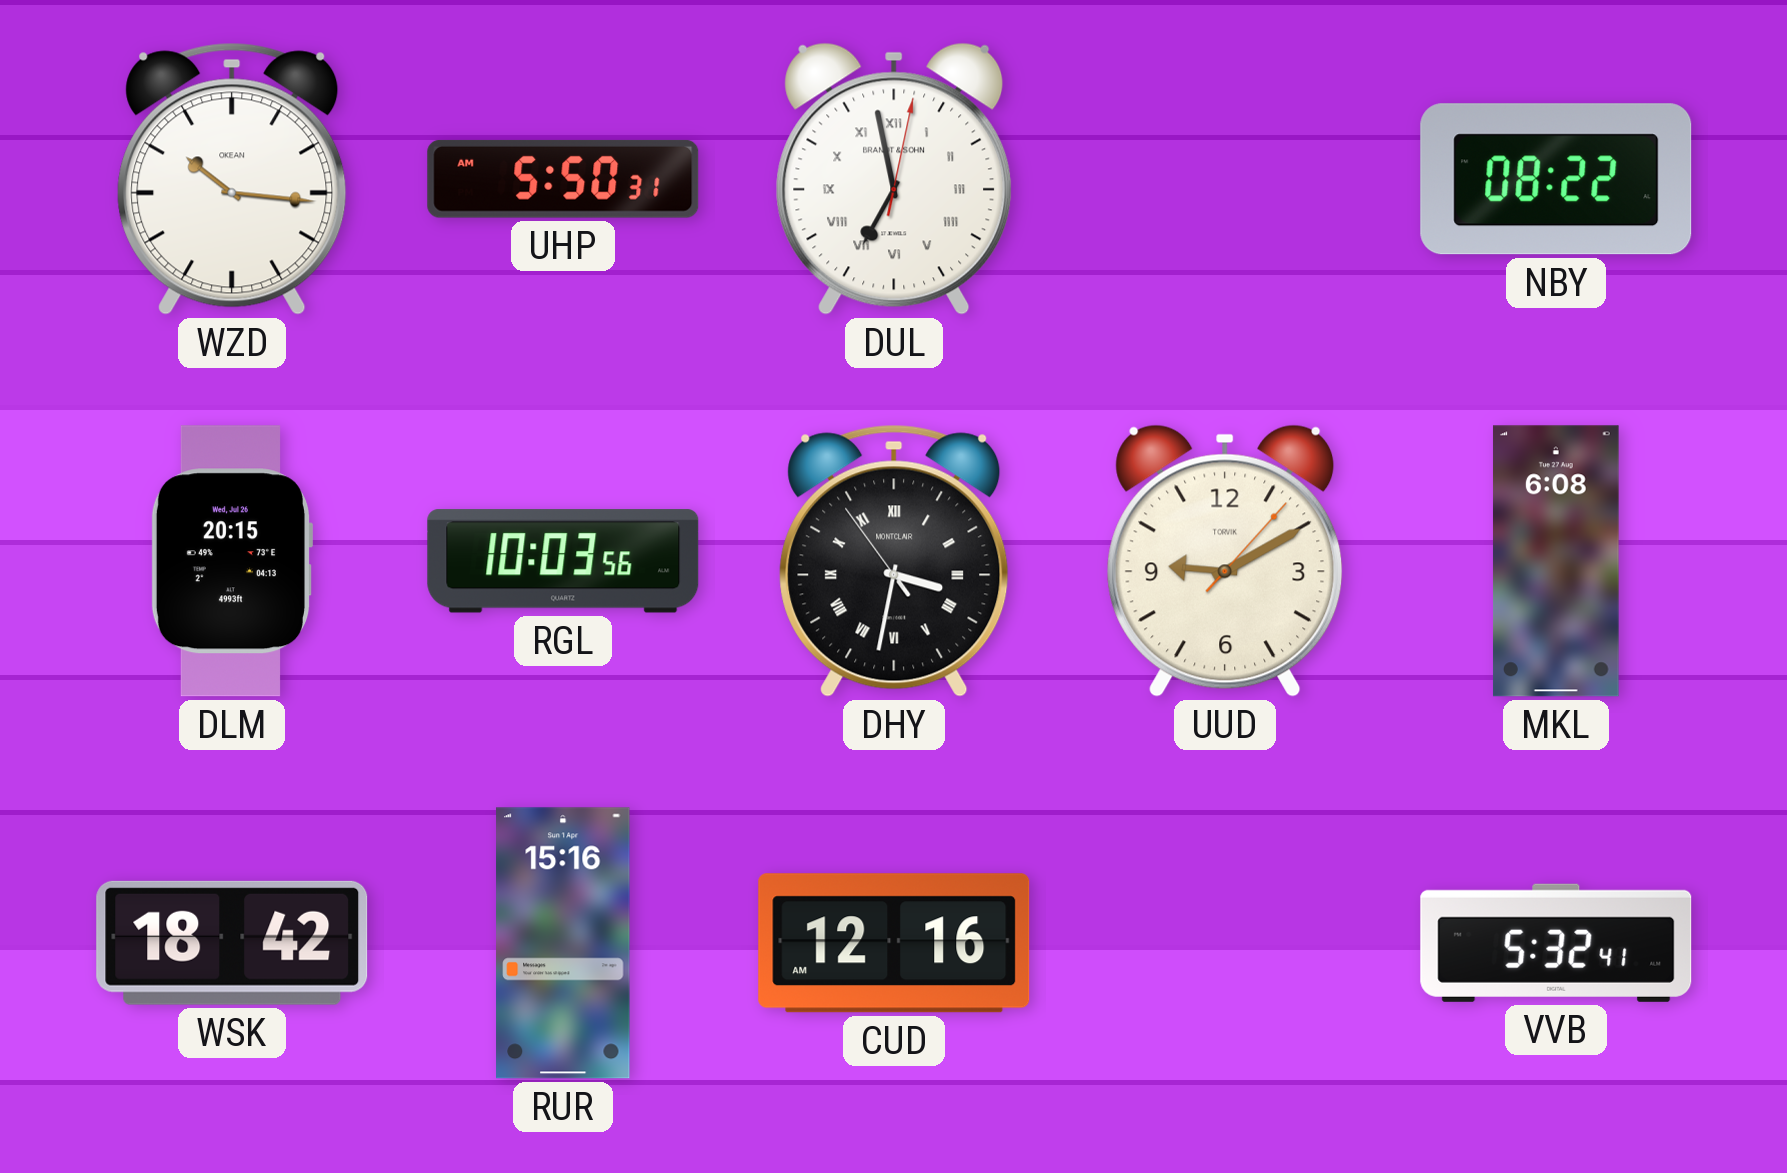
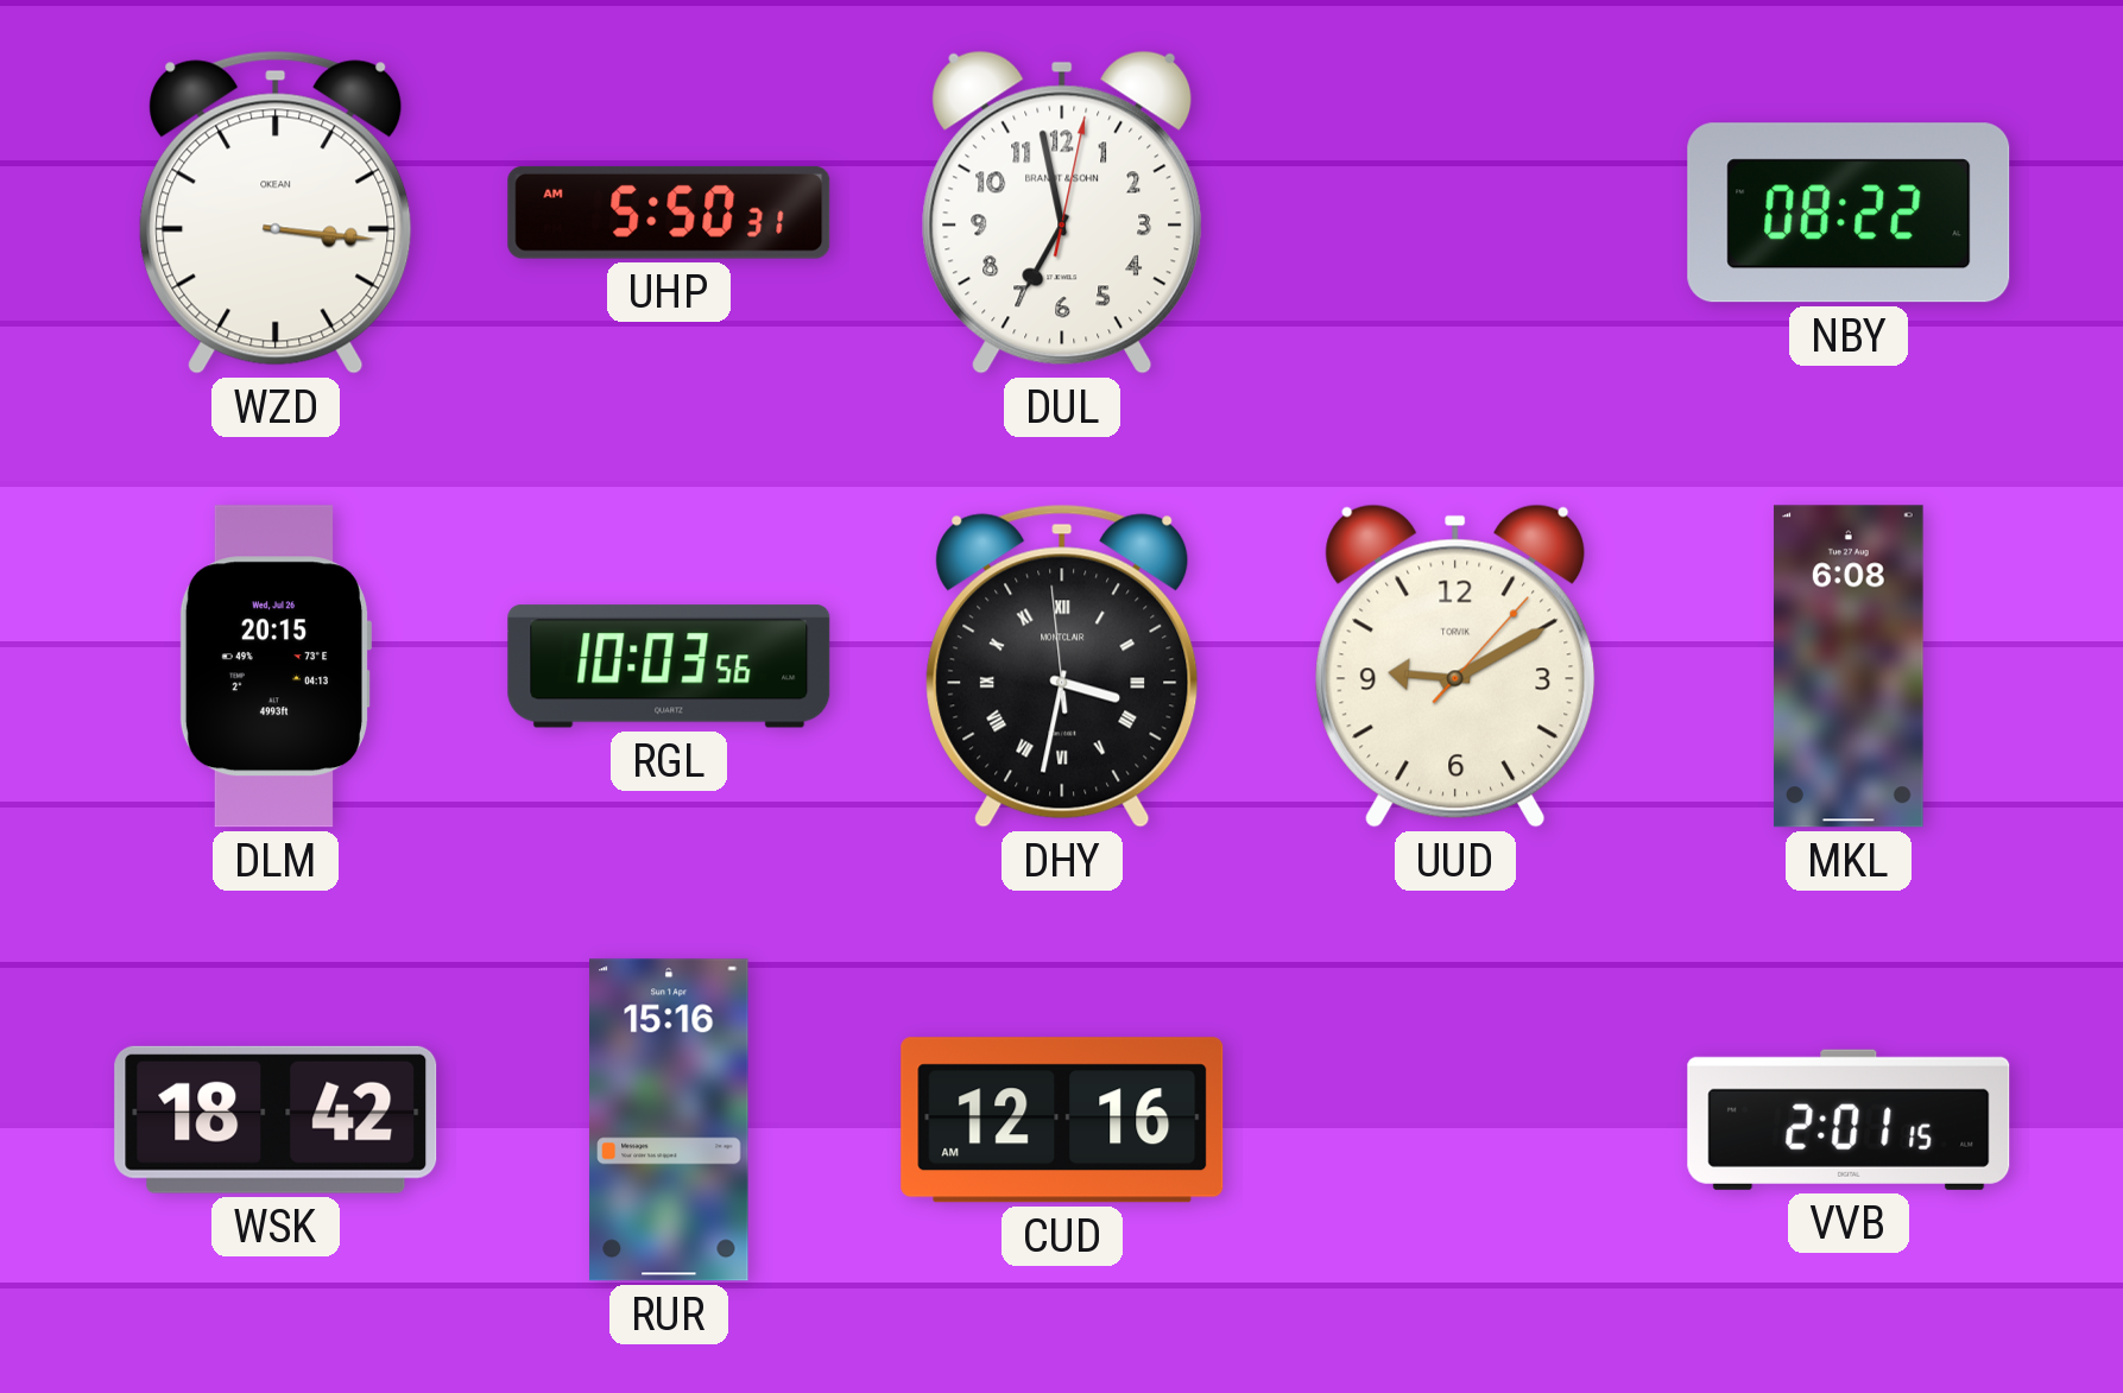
WZD: 10:16 -> 3:16
DUL numerals: Roman -> Arabic
DHY: 3:31:54 -> 3:31:59
VVB: 5:32 -> 2:01
